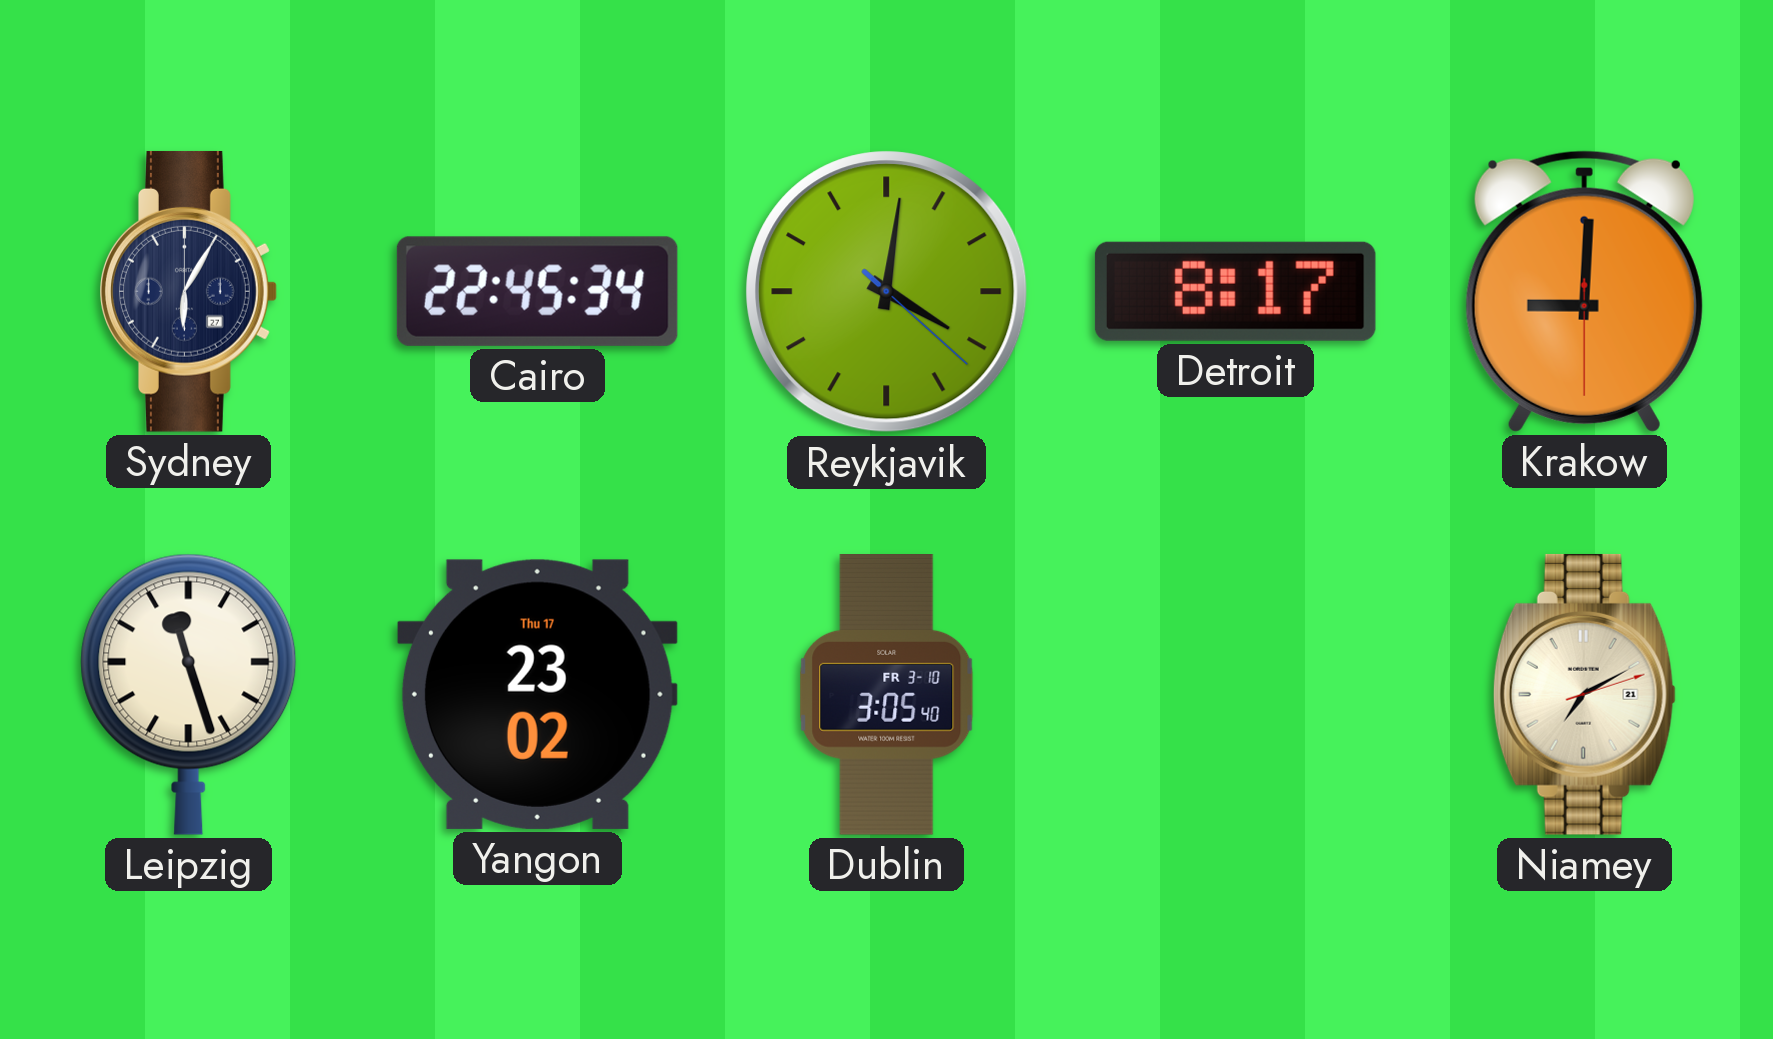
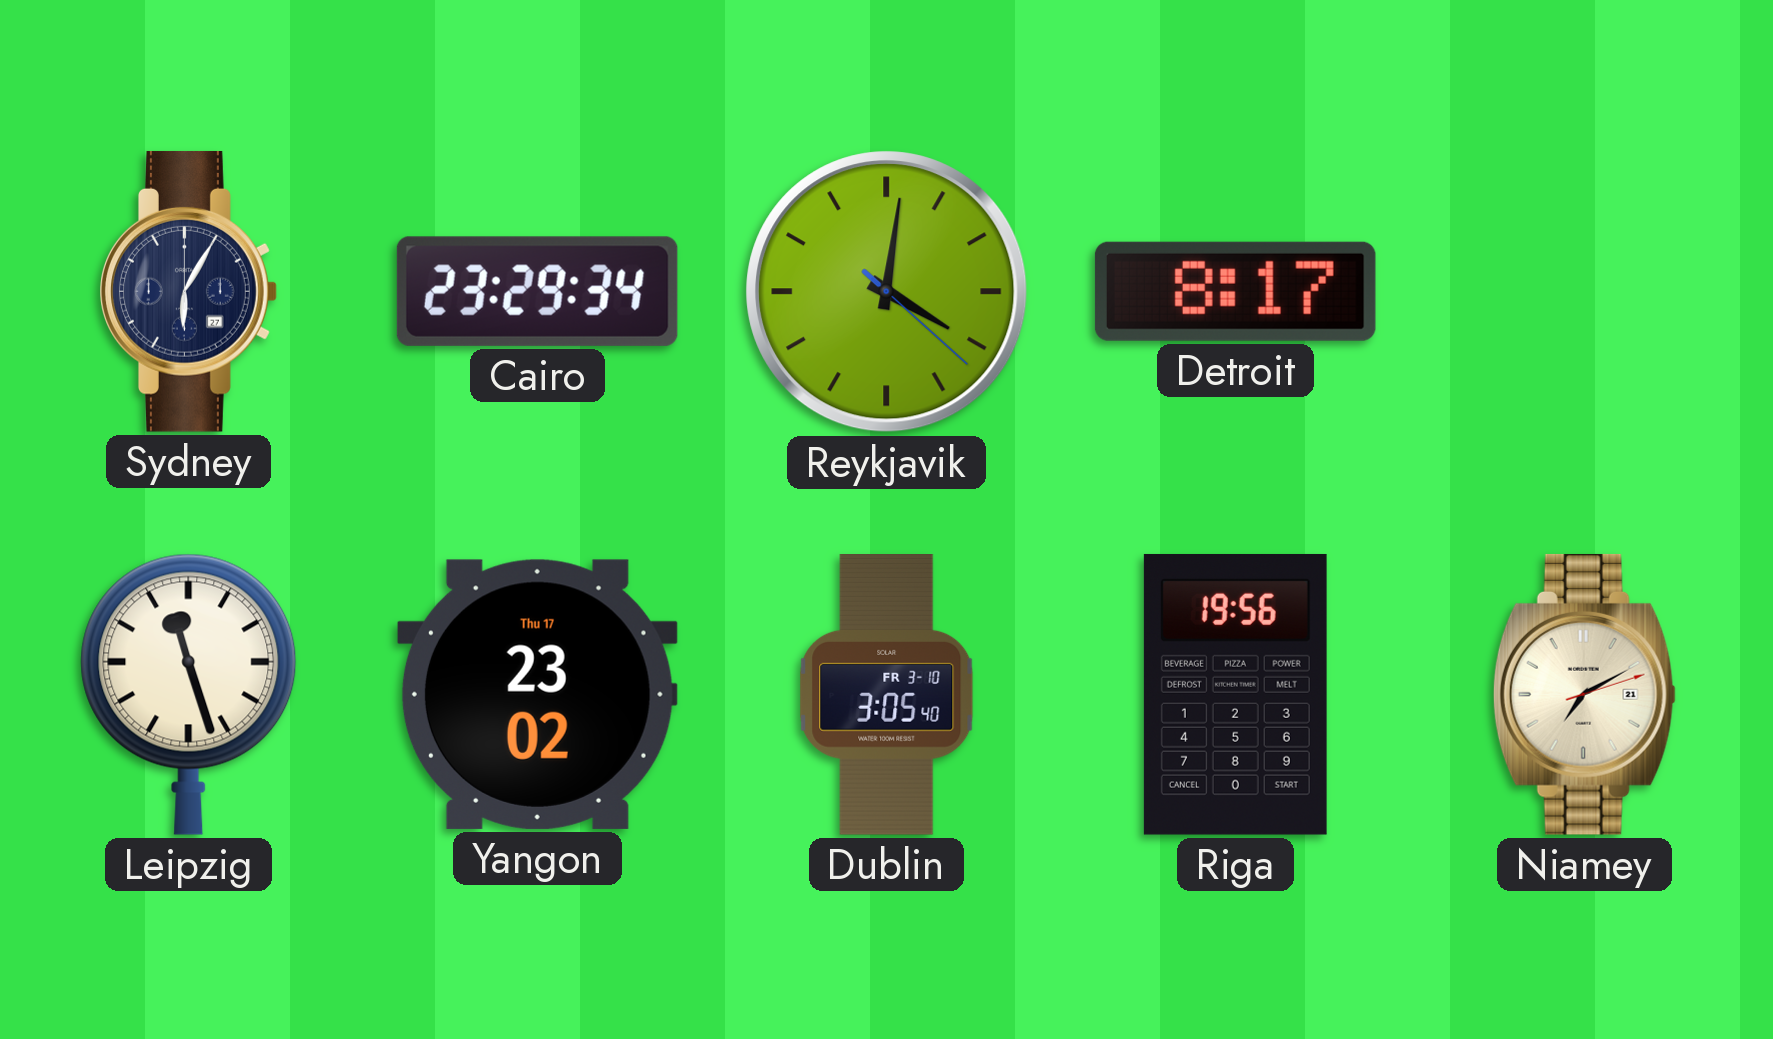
Cairo: 22:45 -> 23:29
Krakow: 9:00 -> none
Riga: none -> 19:56
